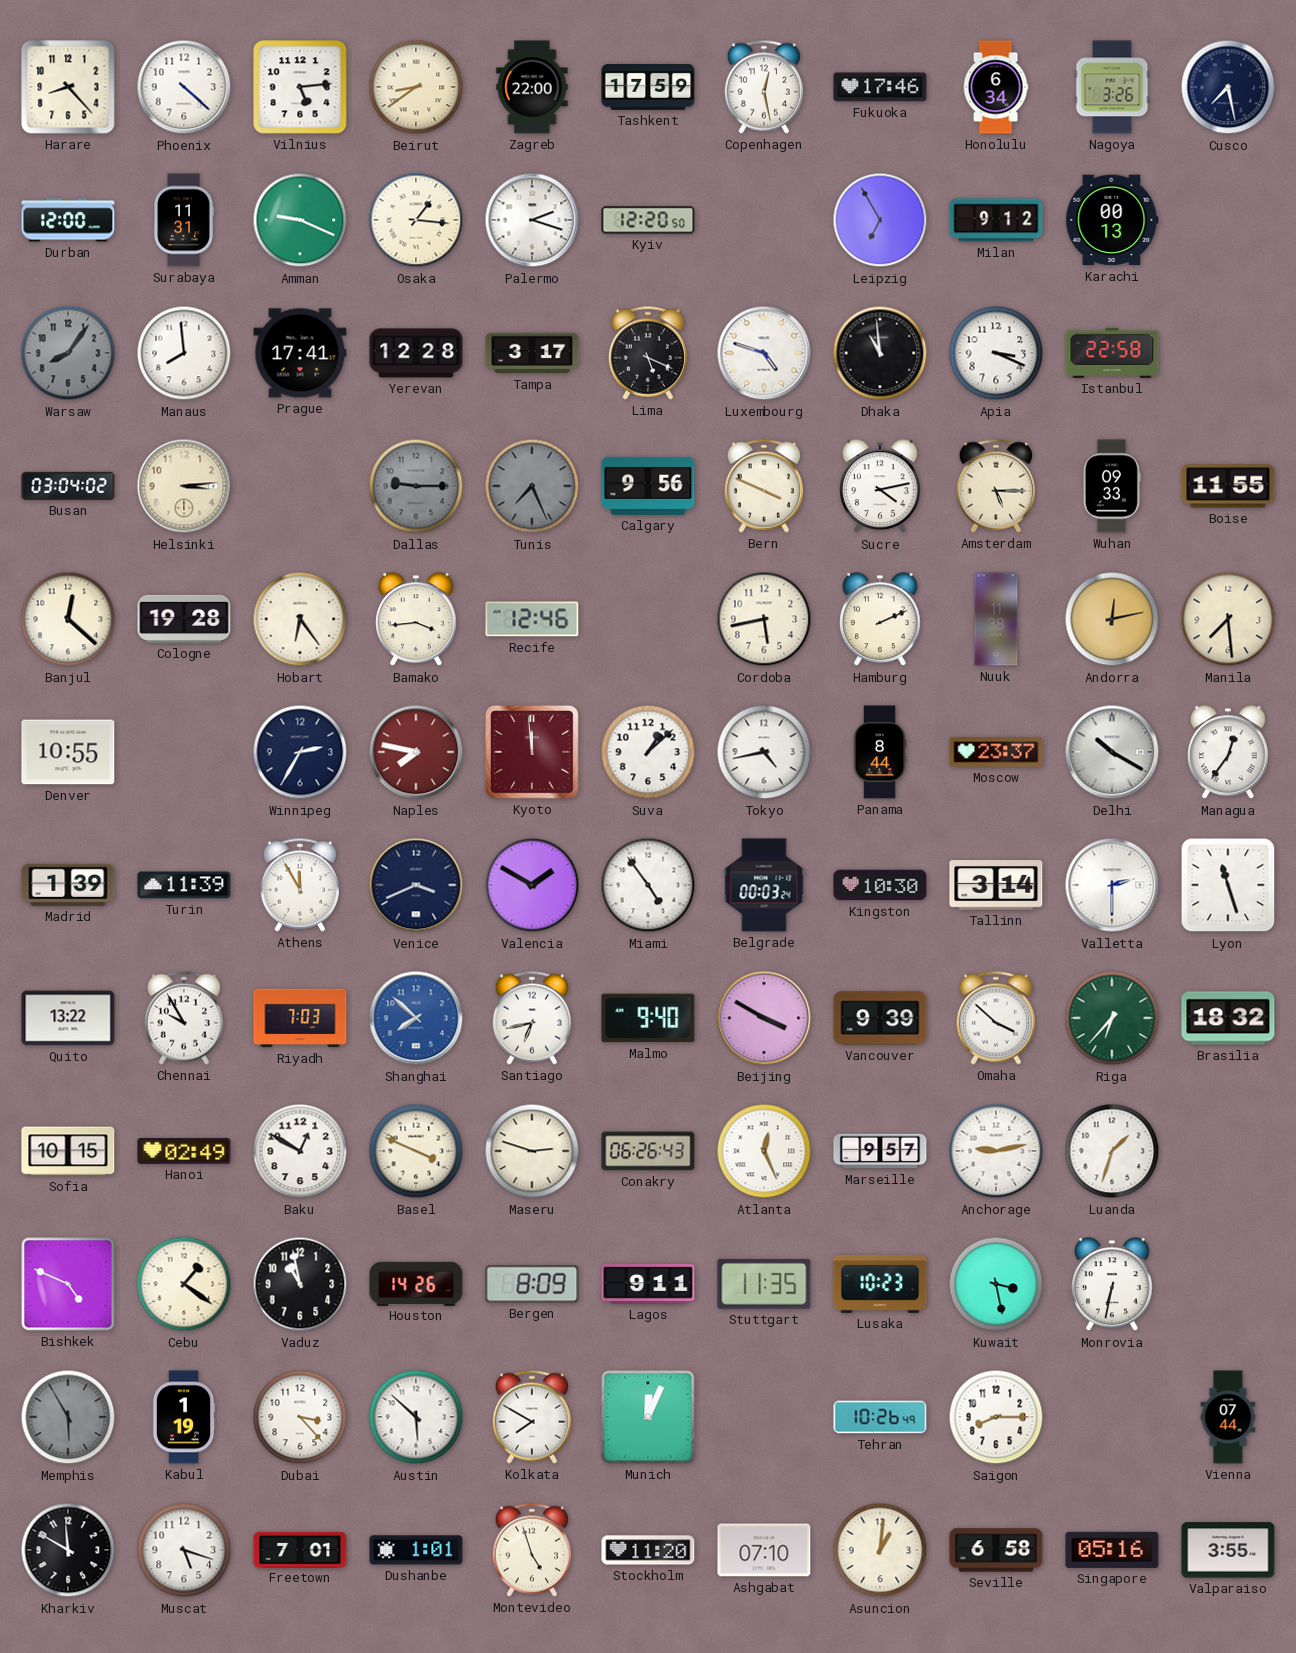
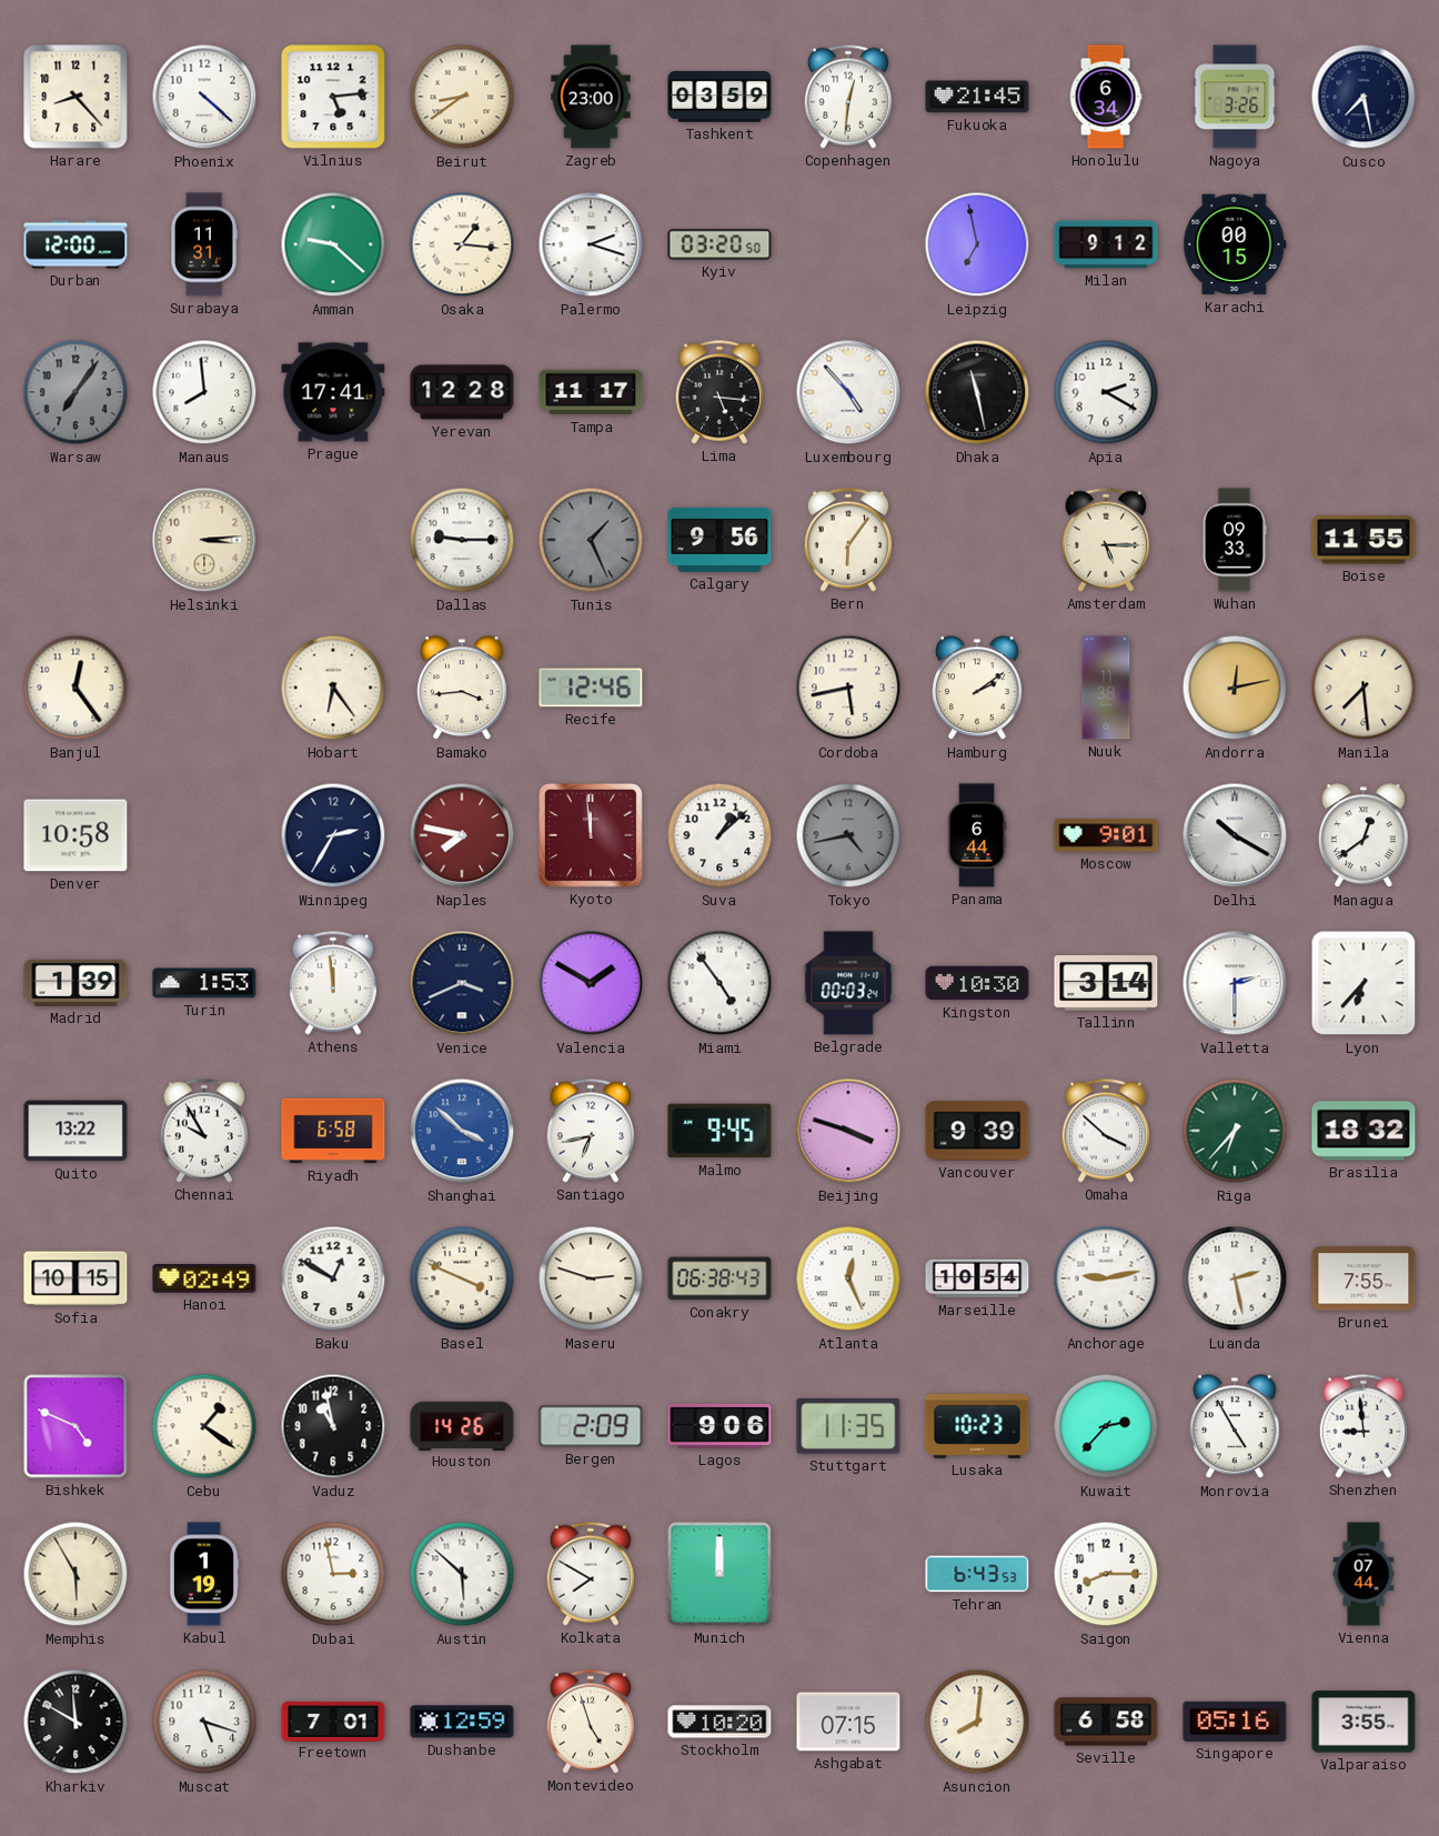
Zagreb: 22:00 -> 23:00
Tashkent: 17:59 -> 03:59
Copenhagen: 12:28 -> 12:31
Fukuoka: 17:46 -> 21:45
Amman: 9:19 -> 9:22
Kyiv: 12:20 -> 03:20
Leipzig: 6:55 -> 6:58
Karachi: 00:13 -> 00:15
Warsaw: 8:06 -> 7:06
Tampa: 3:17 -> 11:17
Lima: 5:19 -> 5:16
Luxembourg: 4:48 -> 4:53
Dhaka: 10:59 -> 11:28
Apia: 3:19 -> 2:20
Istanbul: 22:58 -> none
Busan: 03:04 -> none
Dallas dial: grey -> white
Tunis: 7:26 -> 1:26
Bern: 3:49 -> 6:06
Sucre: 4:13 -> none
Banjul: 12:22 -> 12:24
Cologne: 19:28 -> none
Hamburg: 2:11 -> 2:09
Denver: 10:55 -> 10:58
Tokyo dial: white -> grey
Panama: 8:44 -> 6:44
Moscow: 23:37 -> 9:01
Managua: 12:36 -> 12:39
Turin: 11:39 -> 1:53
Athens: 11:55 -> 11:59
Lyon: 11:27 -> 6:37
Riyadh: 7:03 -> 6:58
Shanghai: 7:52 -> 3:52
Malmo: 9:40 -> 9:45
Beijing: 3:50 -> 3:48
Conakry: 06:26 -> 06:38
Marseille: 9:57 -> 10:54
Luanda: 1:33 -> 2:28
Brunei: none -> 7:55
Bergen: 8:09 -> 2:09
Lagos: 9:11 -> 9:06
Kuwait: 3:28 -> 2:37
Monrovia: 6:32 -> 4:55
Shenzhen: none -> 8:59
Memphis dial: grey -> cream
Dubai: 3:23 -> 2:58
Munich: 12:04 -> 12:00
Tehran: 10:26 -> 6:43
Dushanbe: 1:01 -> 12:59
Stockholm: 11:20 -> 10:20
Ashgabat: 07:10 -> 07:15
Asuncion: 1:01 -> 8:01
